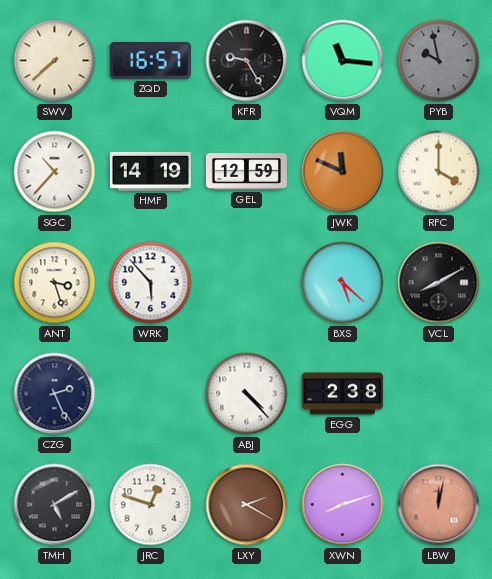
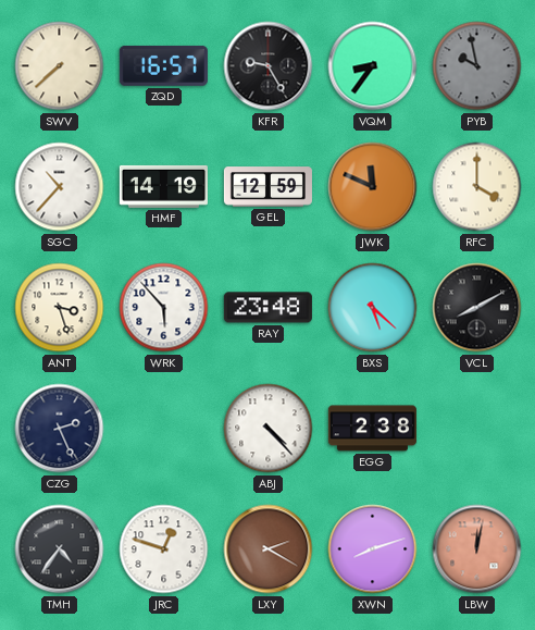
VQM: 11:16 -> 8:36
RAY: none -> 23:48
TMH: 5:10 -> 4:36
